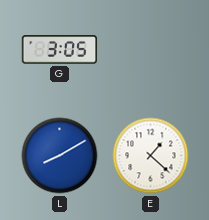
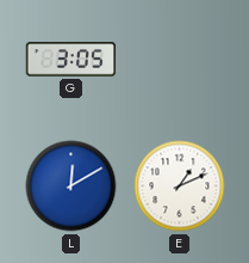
L: 8:10 -> 12:10
E: 1:22 -> 1:11
